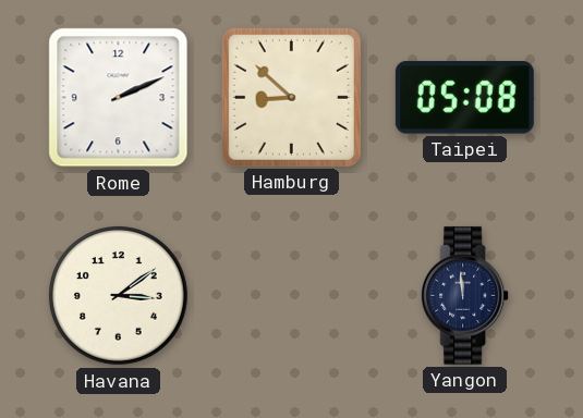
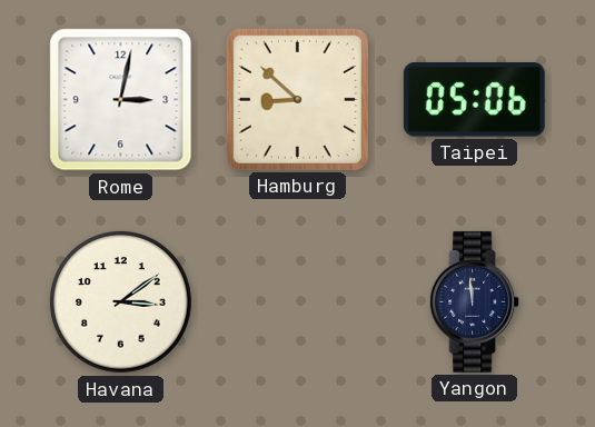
Rome: 2:11 -> 3:02
Taipei: 05:08 -> 05:06
